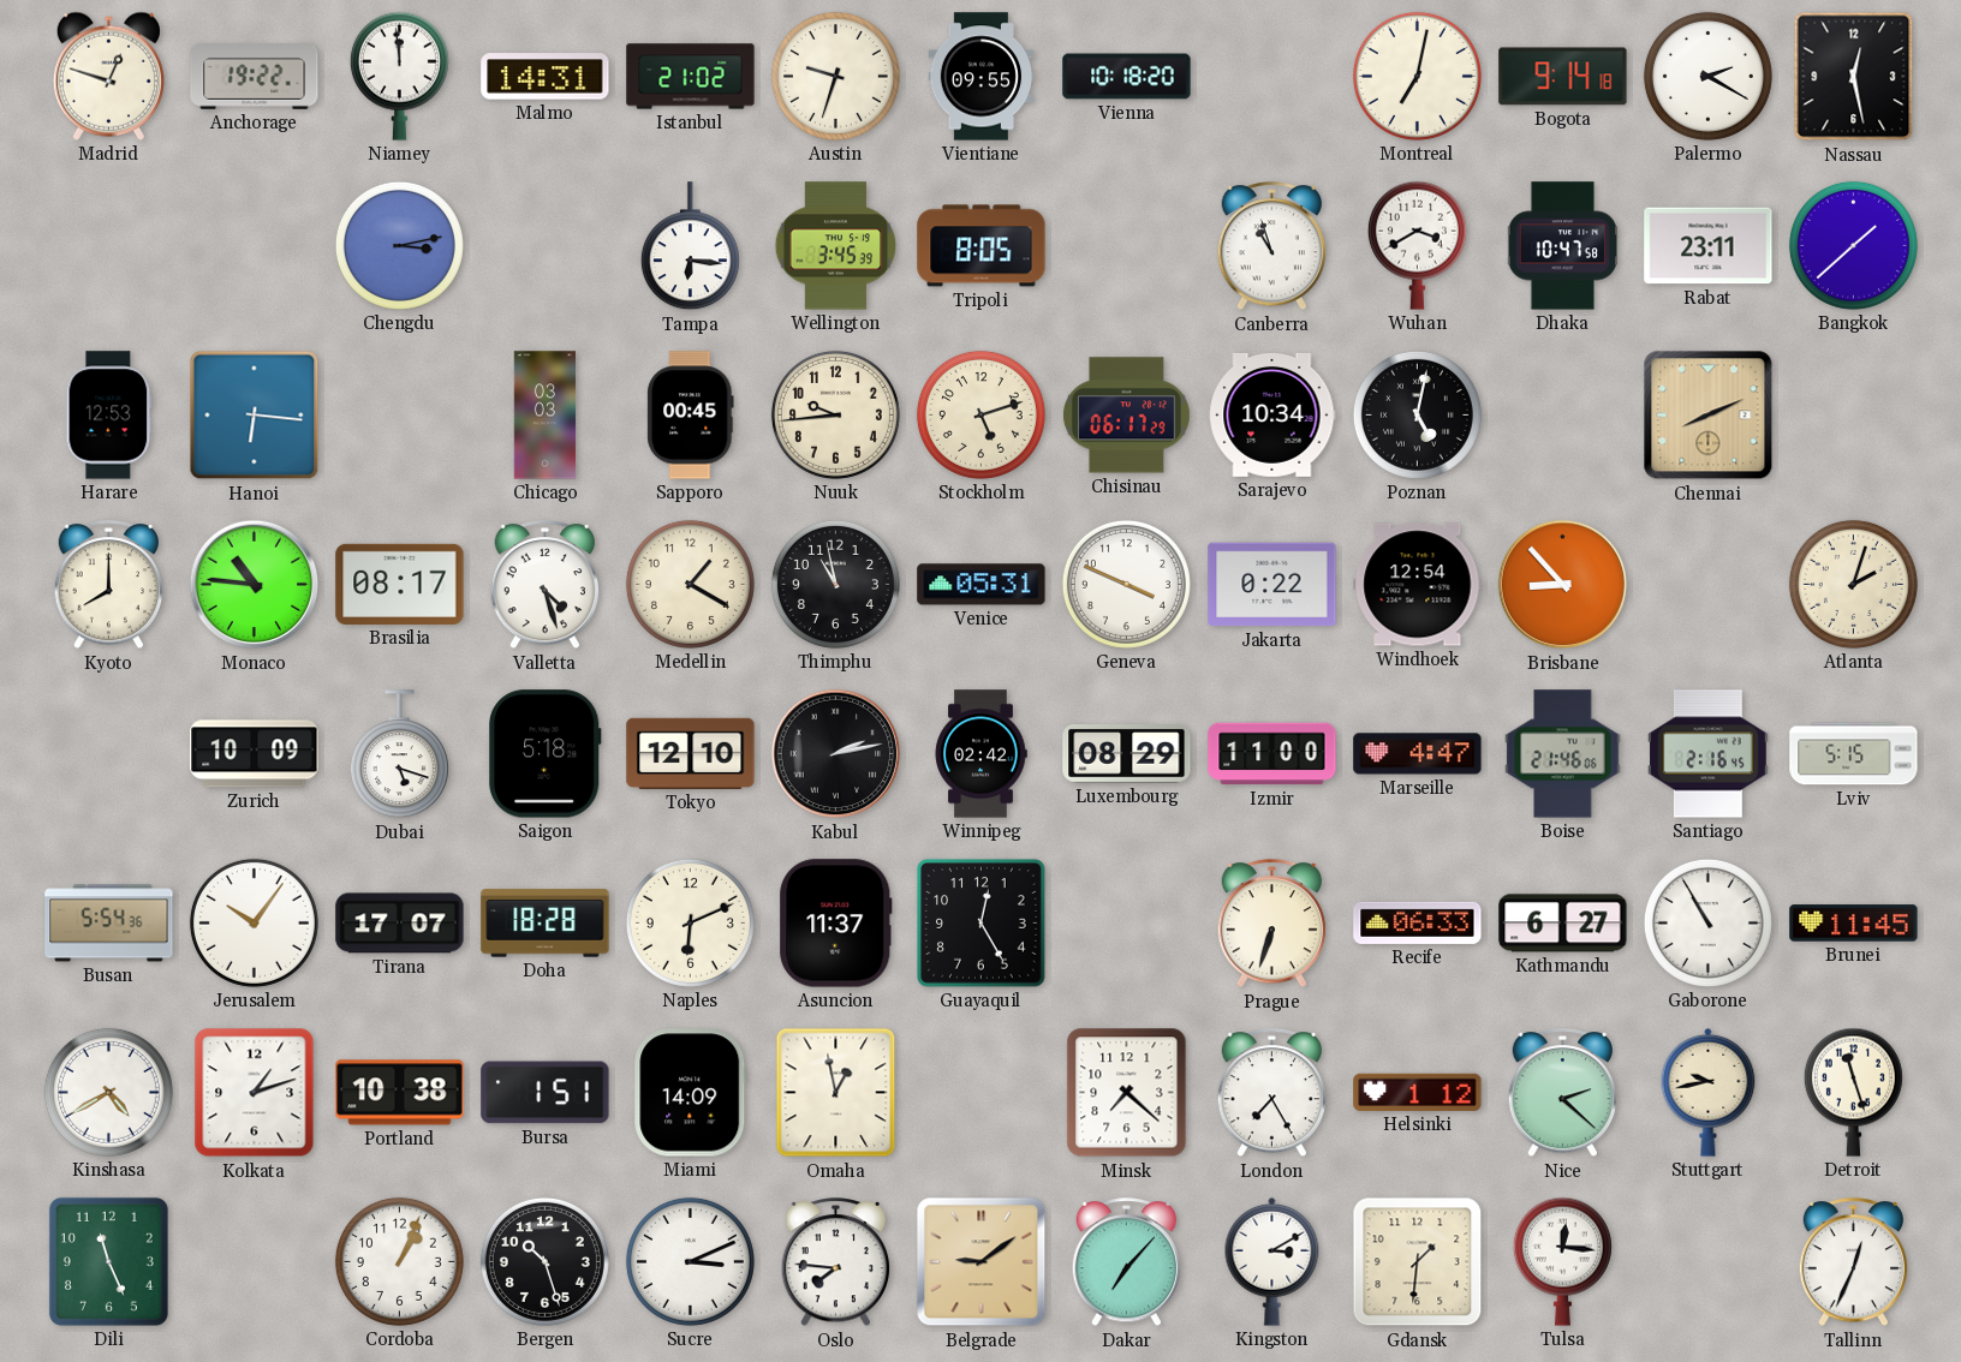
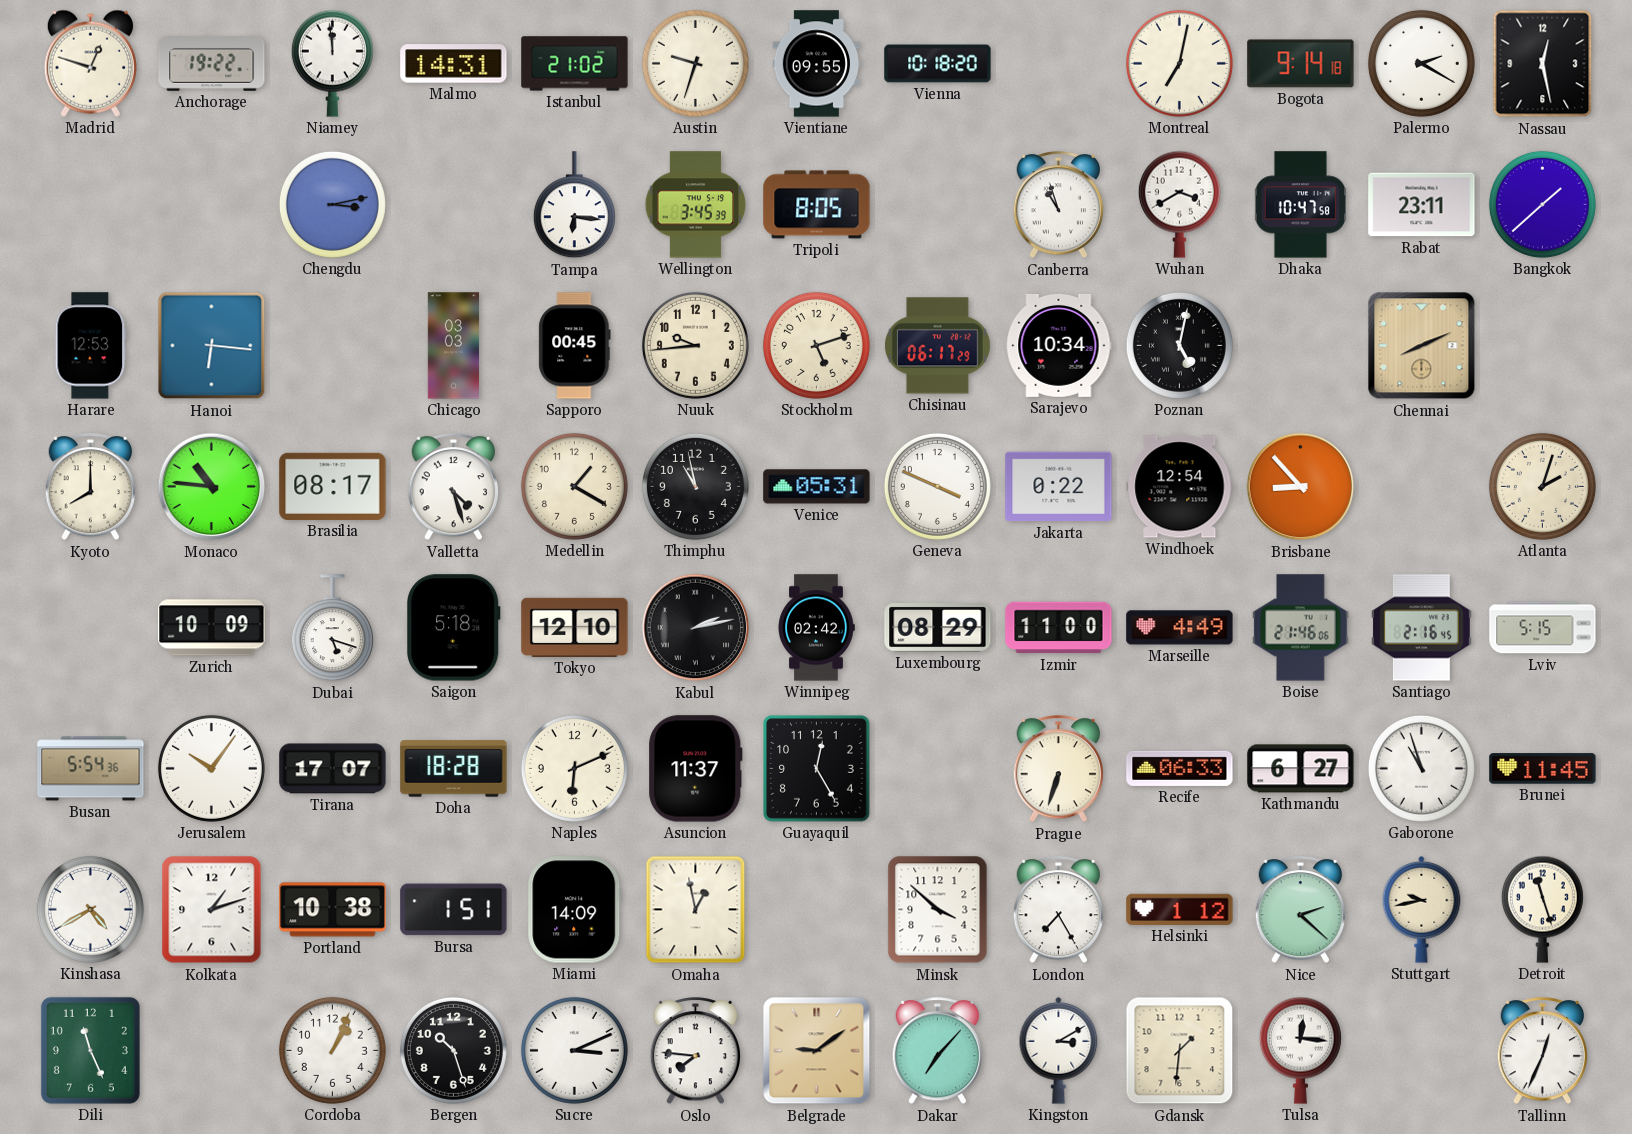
Marseille: 4:47 -> 4:49
Gaborone: 10:55 -> 10:57
Minsk: 7:22 -> 3:52
